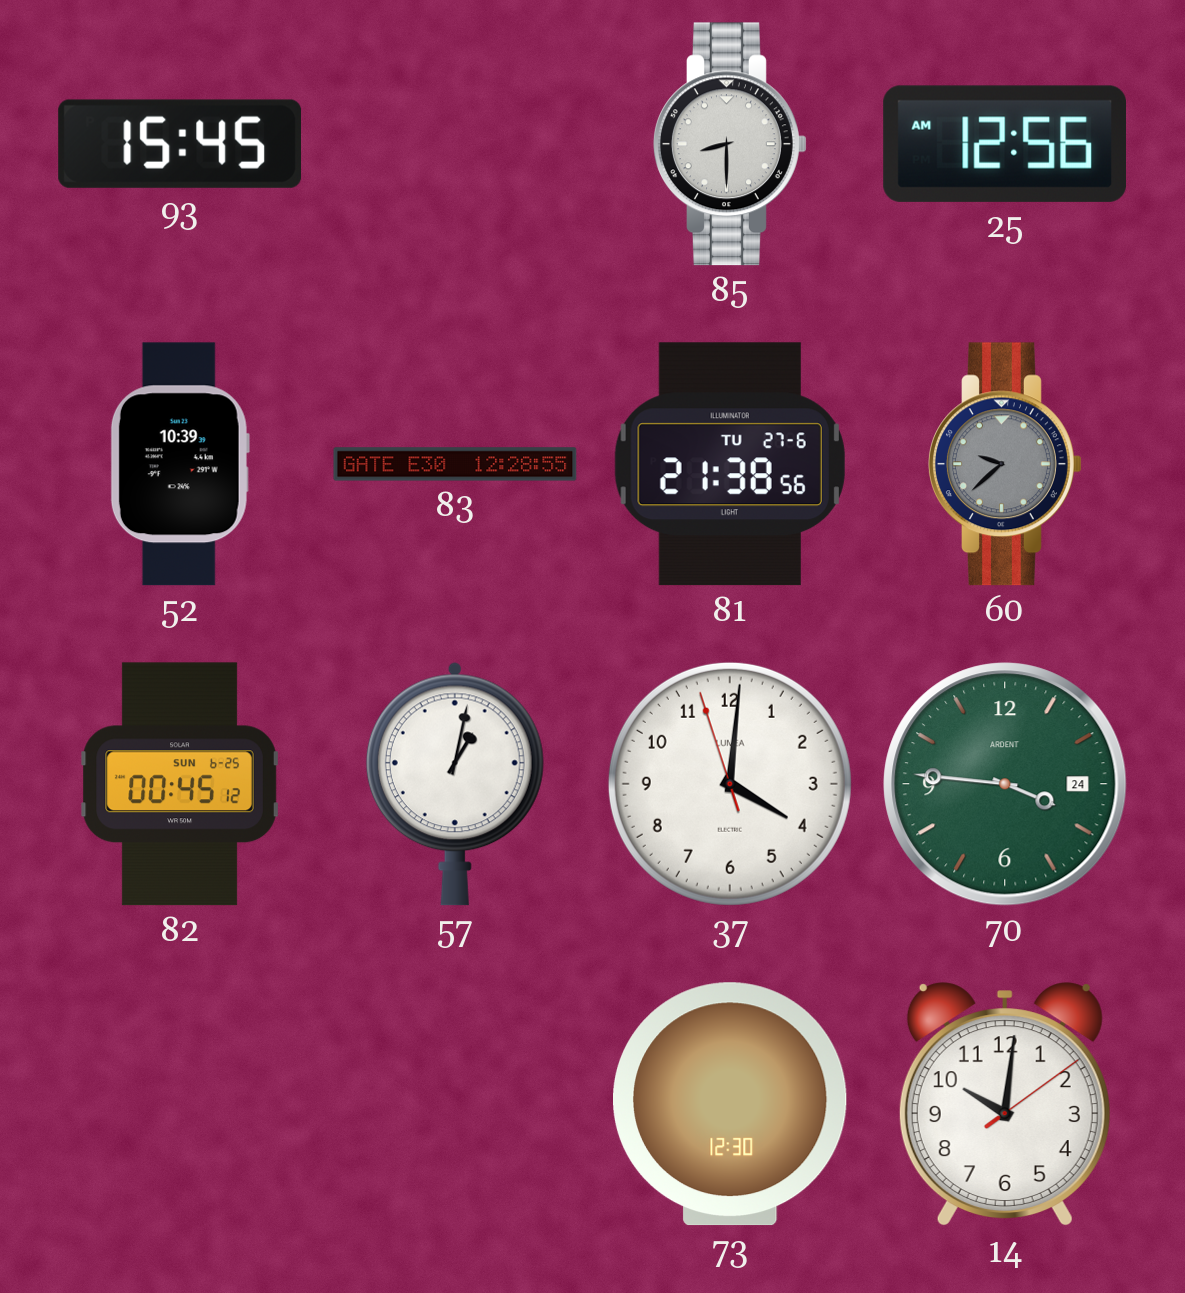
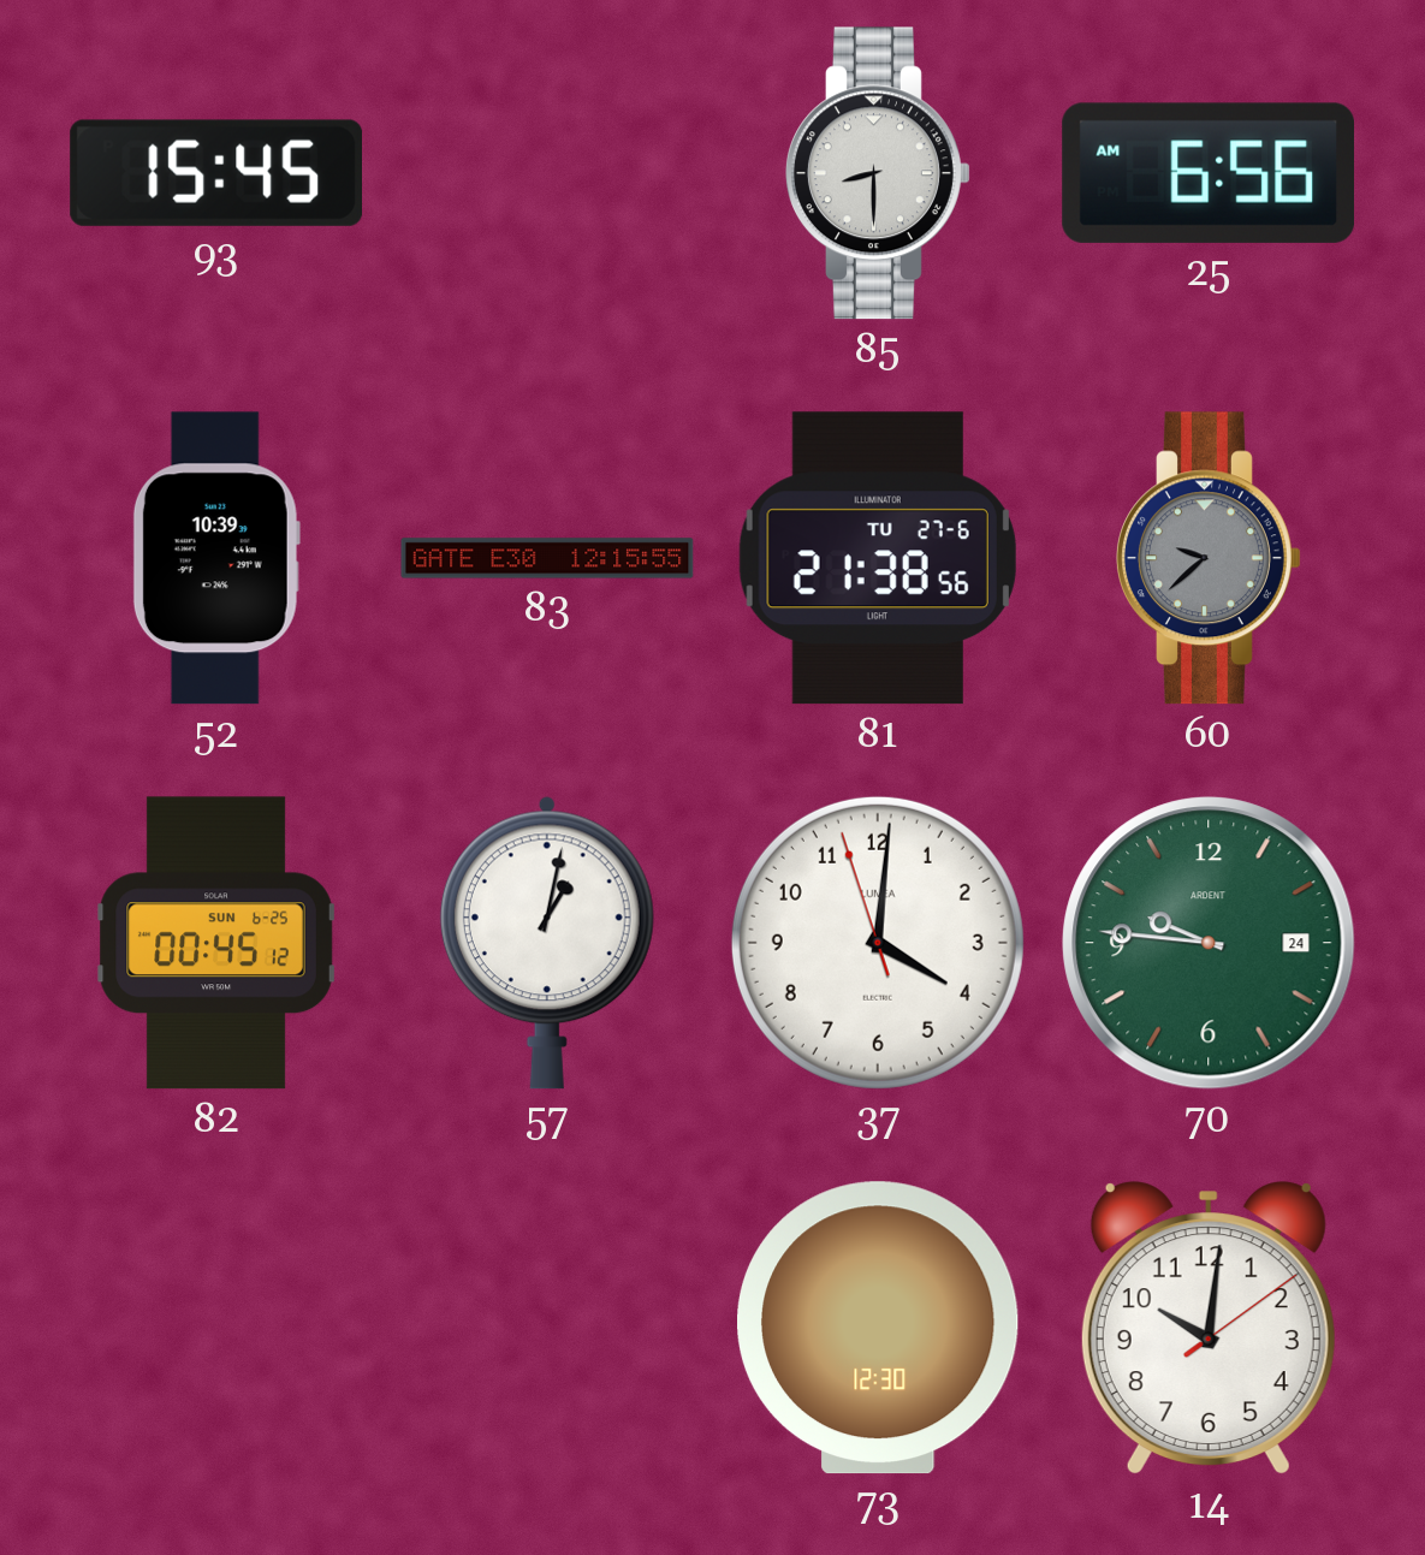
25: 12:56 -> 6:56
83: 12:28 -> 12:15
70: 3:46 -> 9:46
